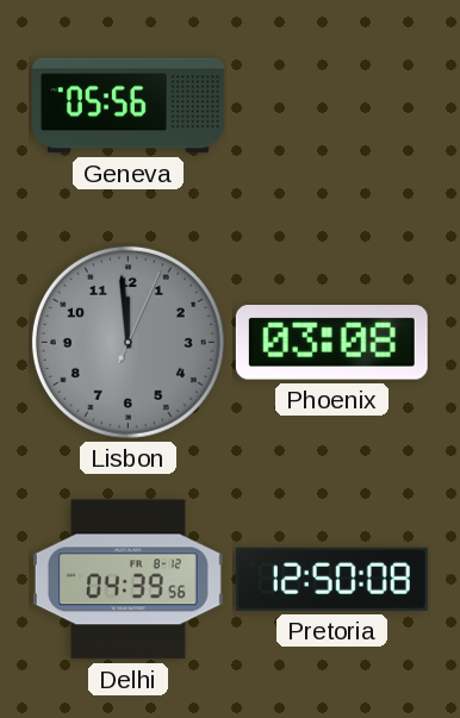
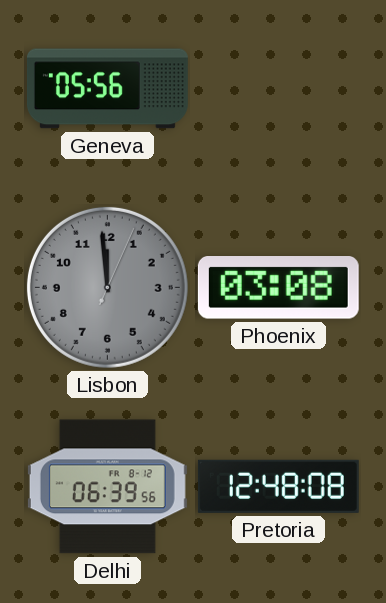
Delhi: 04:39 -> 06:39
Pretoria: 12:50 -> 12:48
